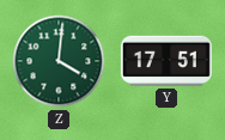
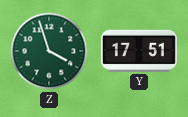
Z: 4:01 -> 3:57
